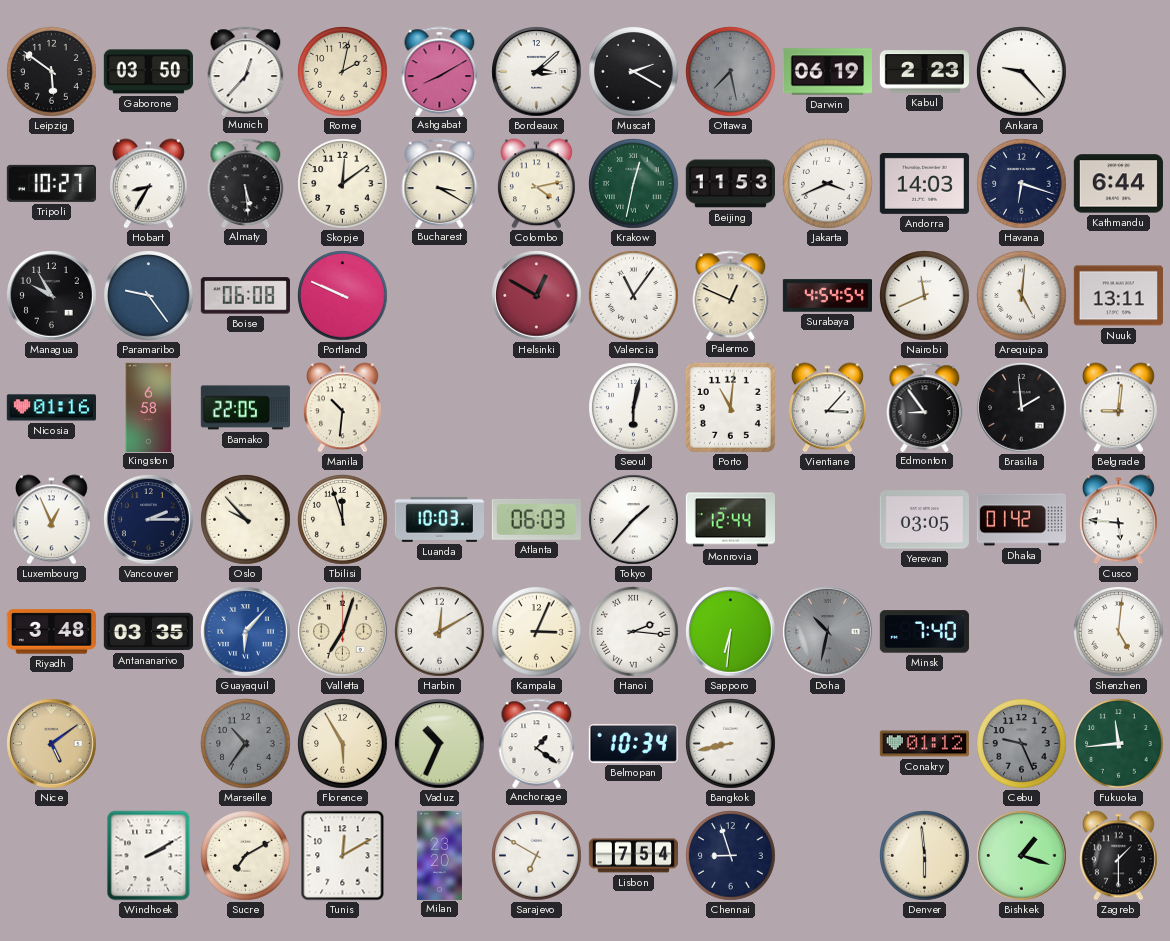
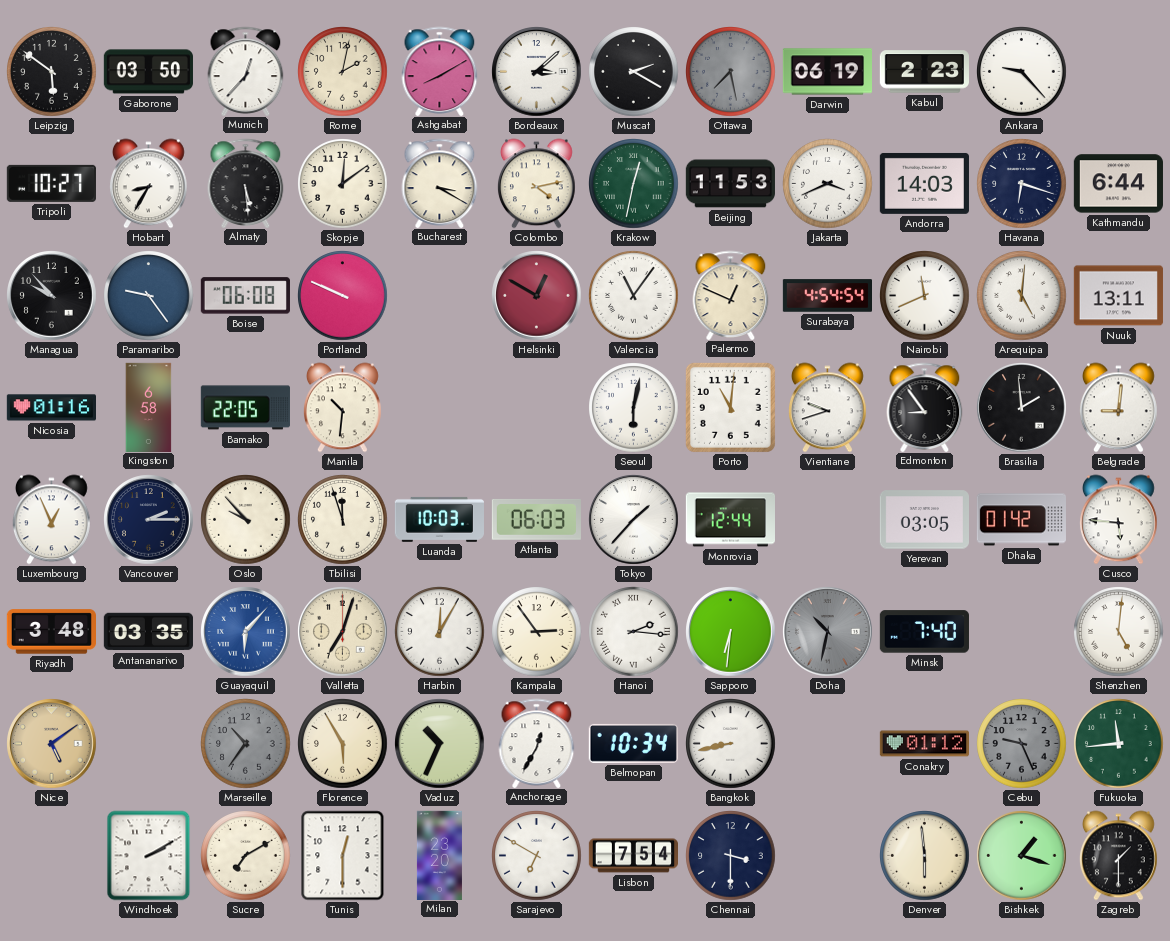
Managua: 9:55 -> 9:53
Vientiane: 3:07 -> 9:42
Harbin: 12:10 -> 12:05
Kampala: 3:04 -> 2:54
Anchorage: 1:21 -> 12:35
Tunis: 12:10 -> 12:30
Chennai: 8:57 -> 3:30
